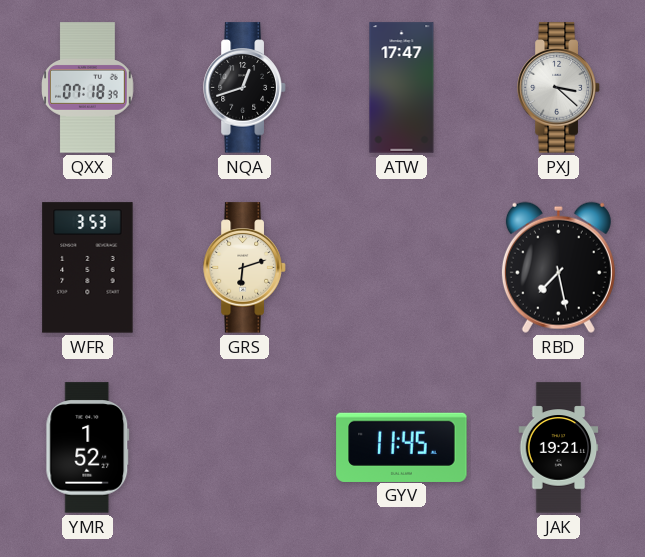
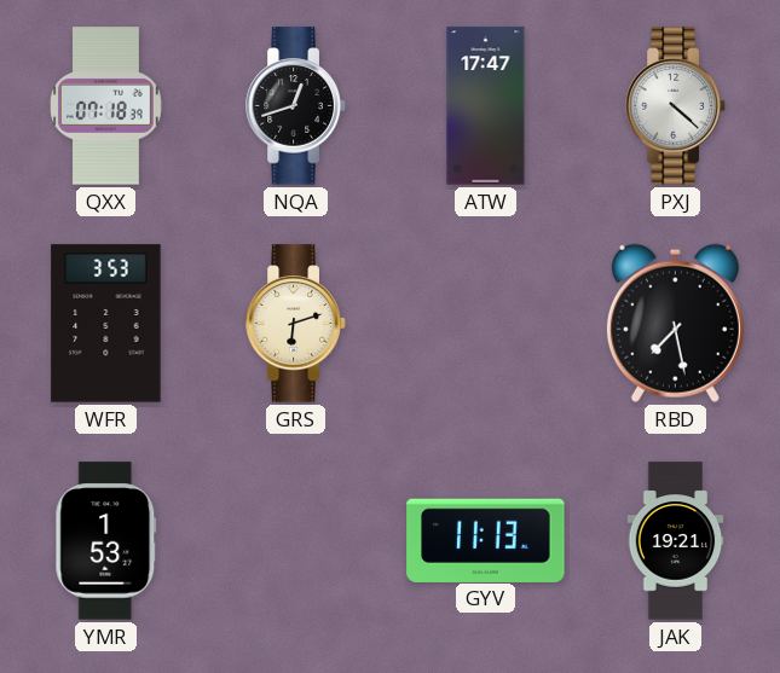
PXJ: 3:22 -> 4:22
YMR: 1:52 -> 1:53
GYV: 11:45 -> 11:13
